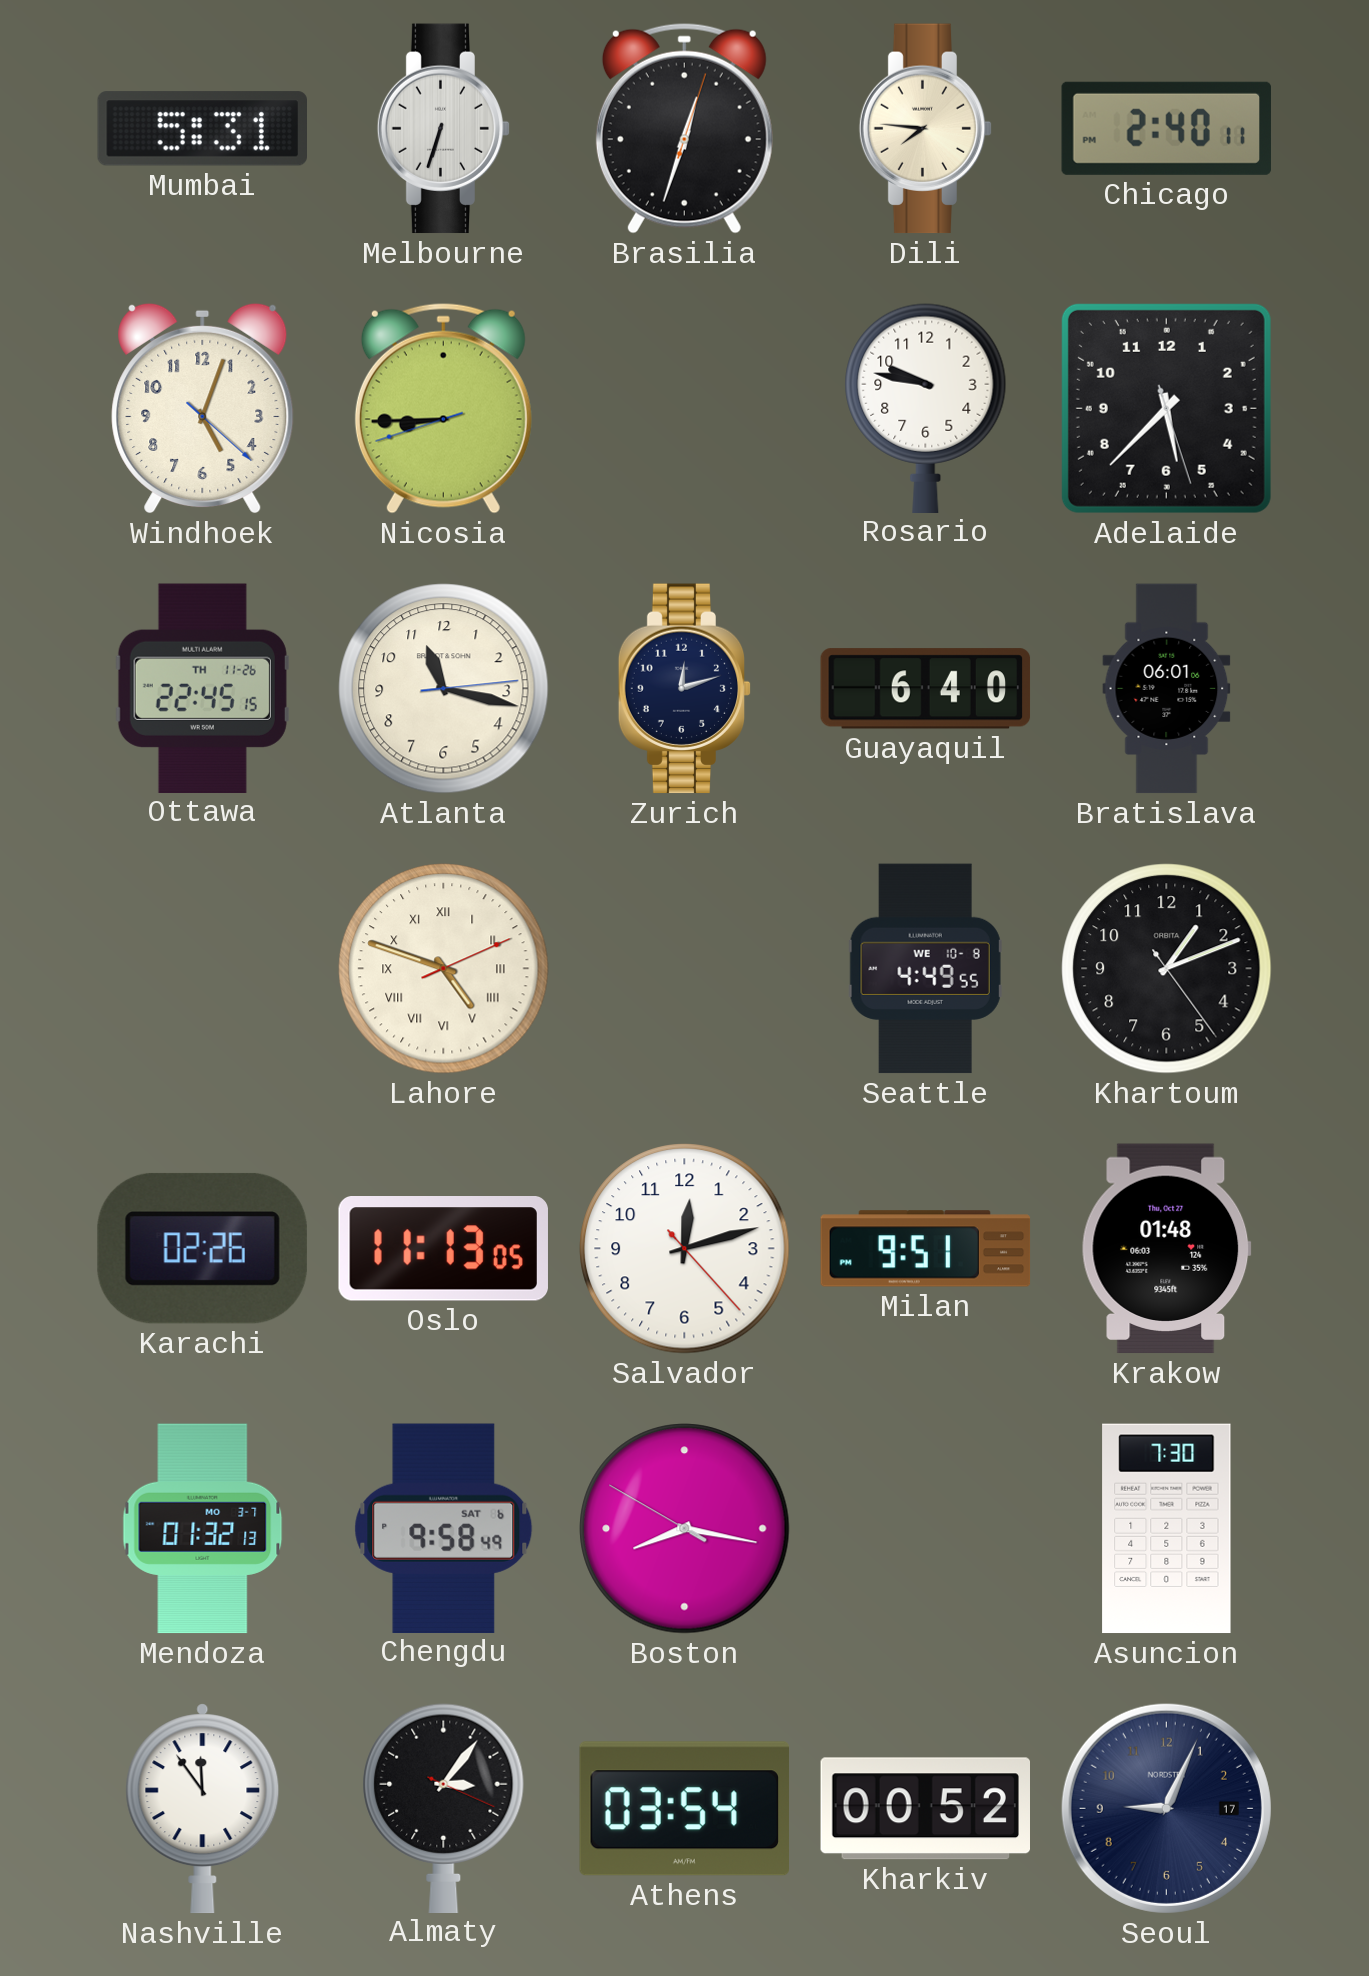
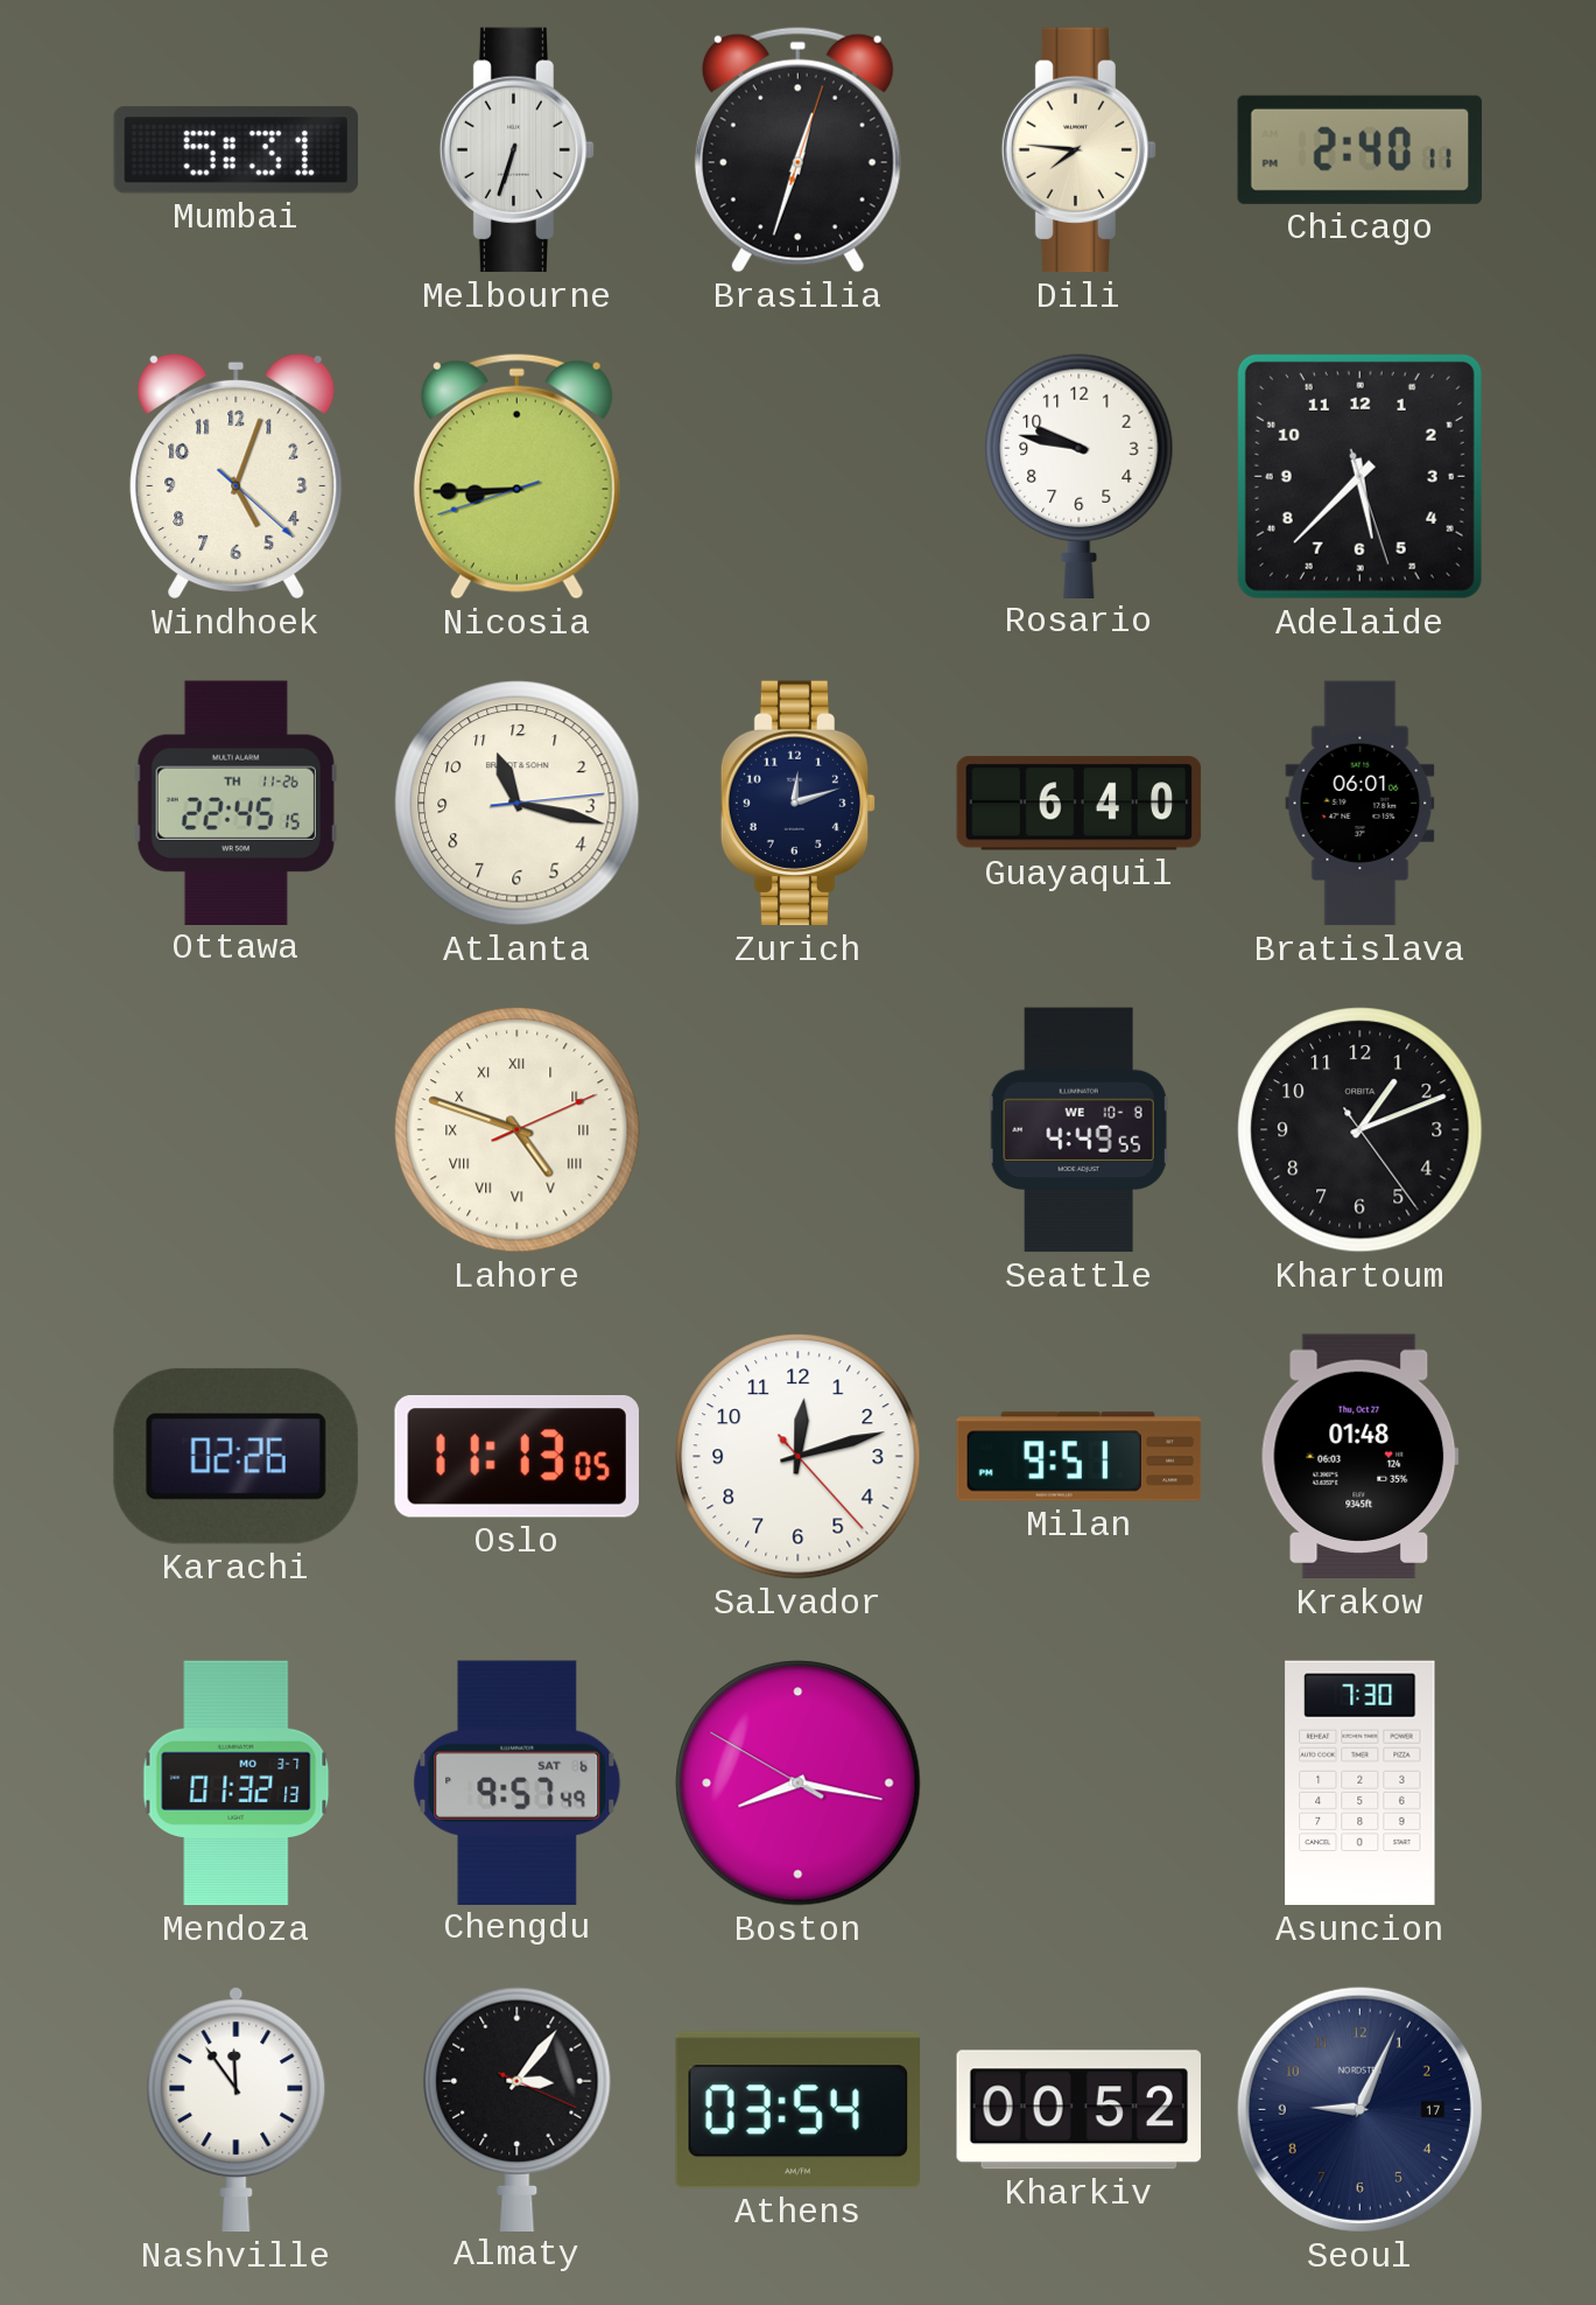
Chengdu: 9:58 -> 9:57
